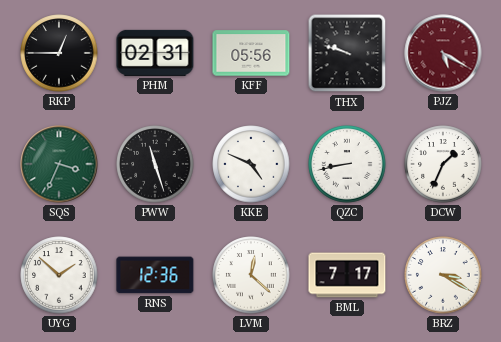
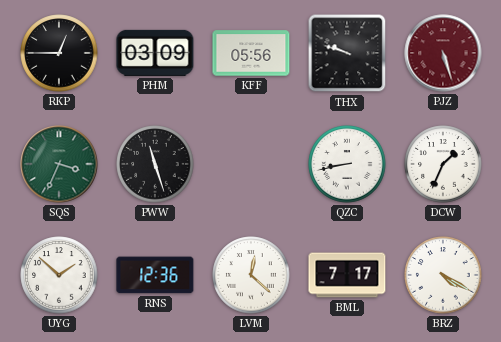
PHM: 02:31 -> 03:09
PJZ: 5:20 -> 5:27
KKE: 4:49 -> none
BRZ: 3:20 -> 4:20
